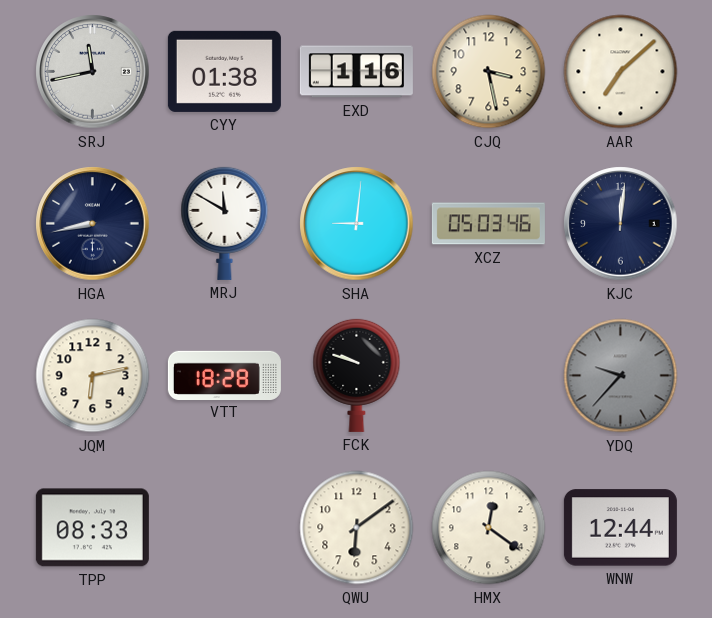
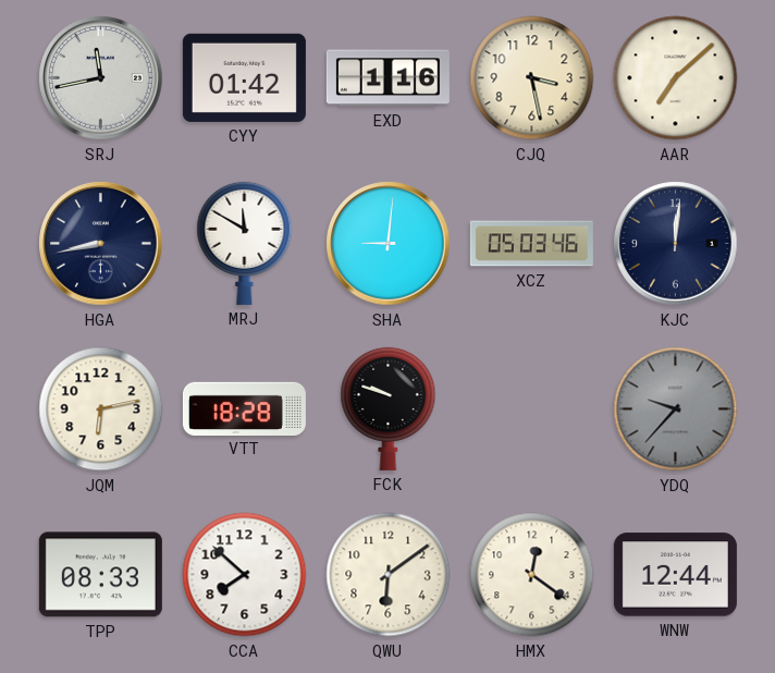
CYY: 01:38 -> 01:42
CCA: none -> 7:52
